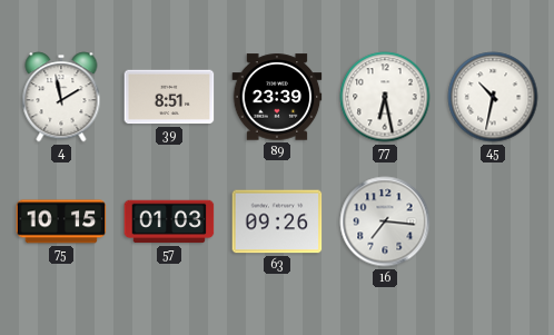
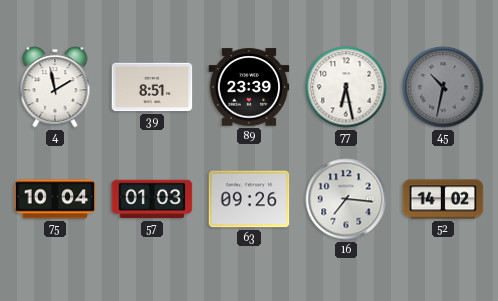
45 dial: white -> grey
75: 10:15 -> 10:04
52: none -> 14:02
